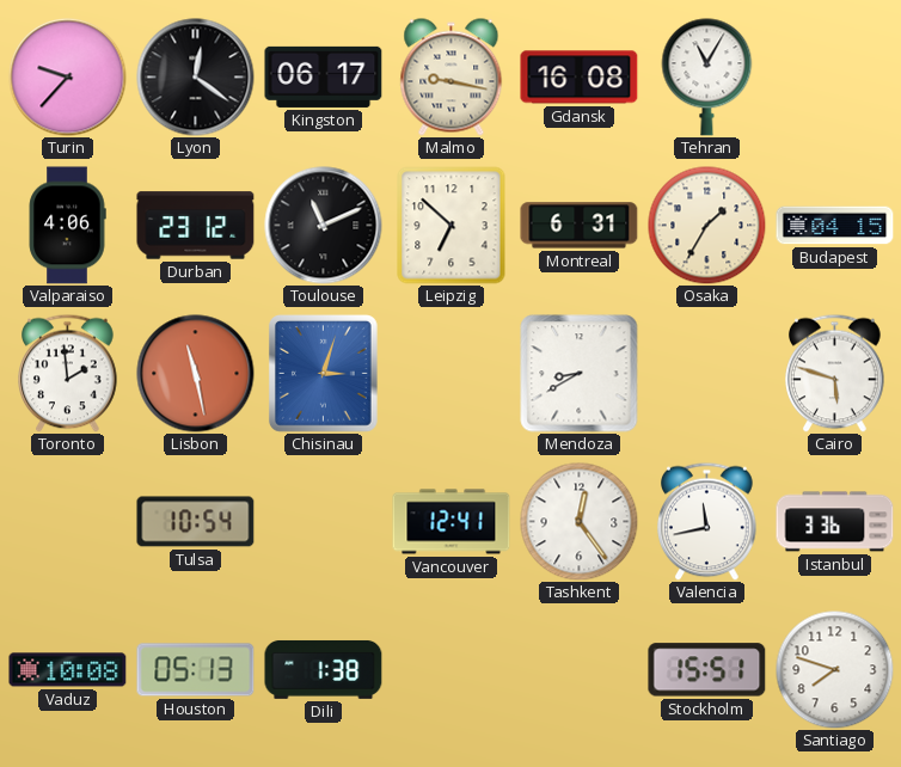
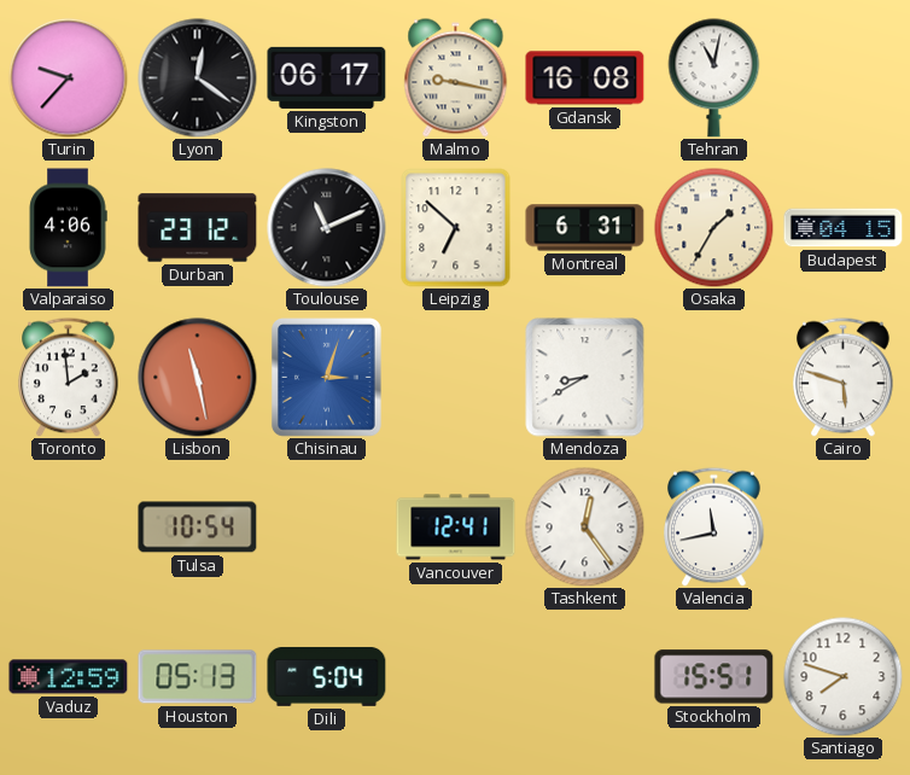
Tehran: 11:05 -> 11:02
Istanbul: 3:36 -> none
Vaduz: 10:08 -> 12:59
Dili: 1:38 -> 5:04
